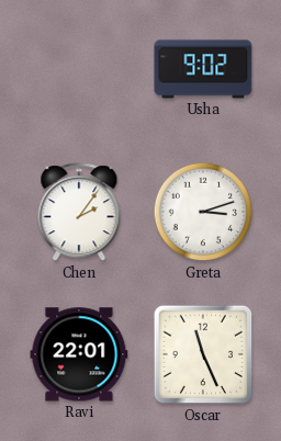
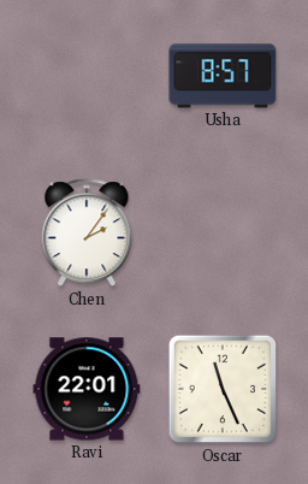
Usha: 9:02 -> 8:57
Greta: 3:12 -> none
